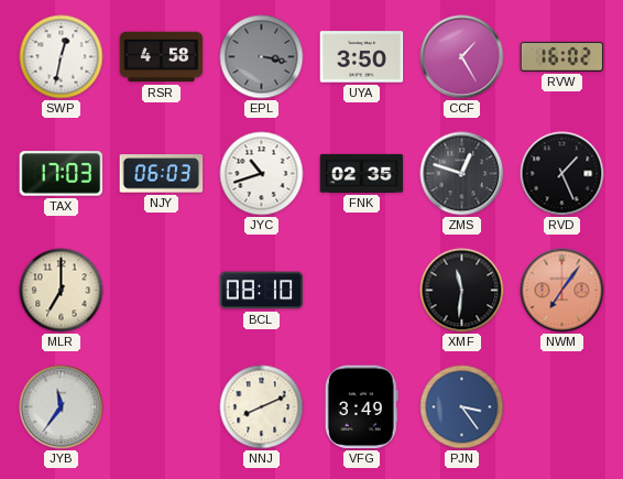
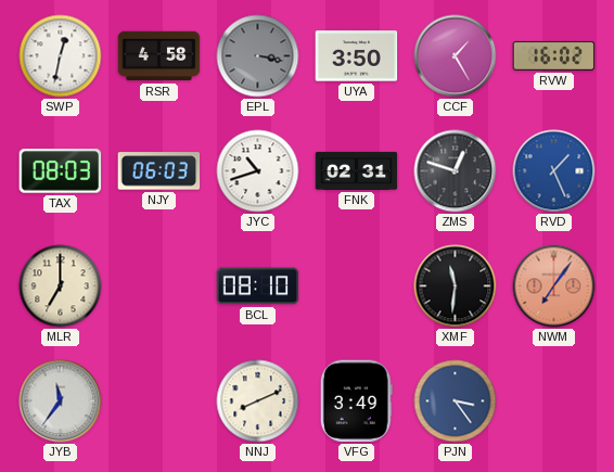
TAX: 17:03 -> 08:03
FNK: 02:35 -> 02:31
RVD dial: black -> blue
